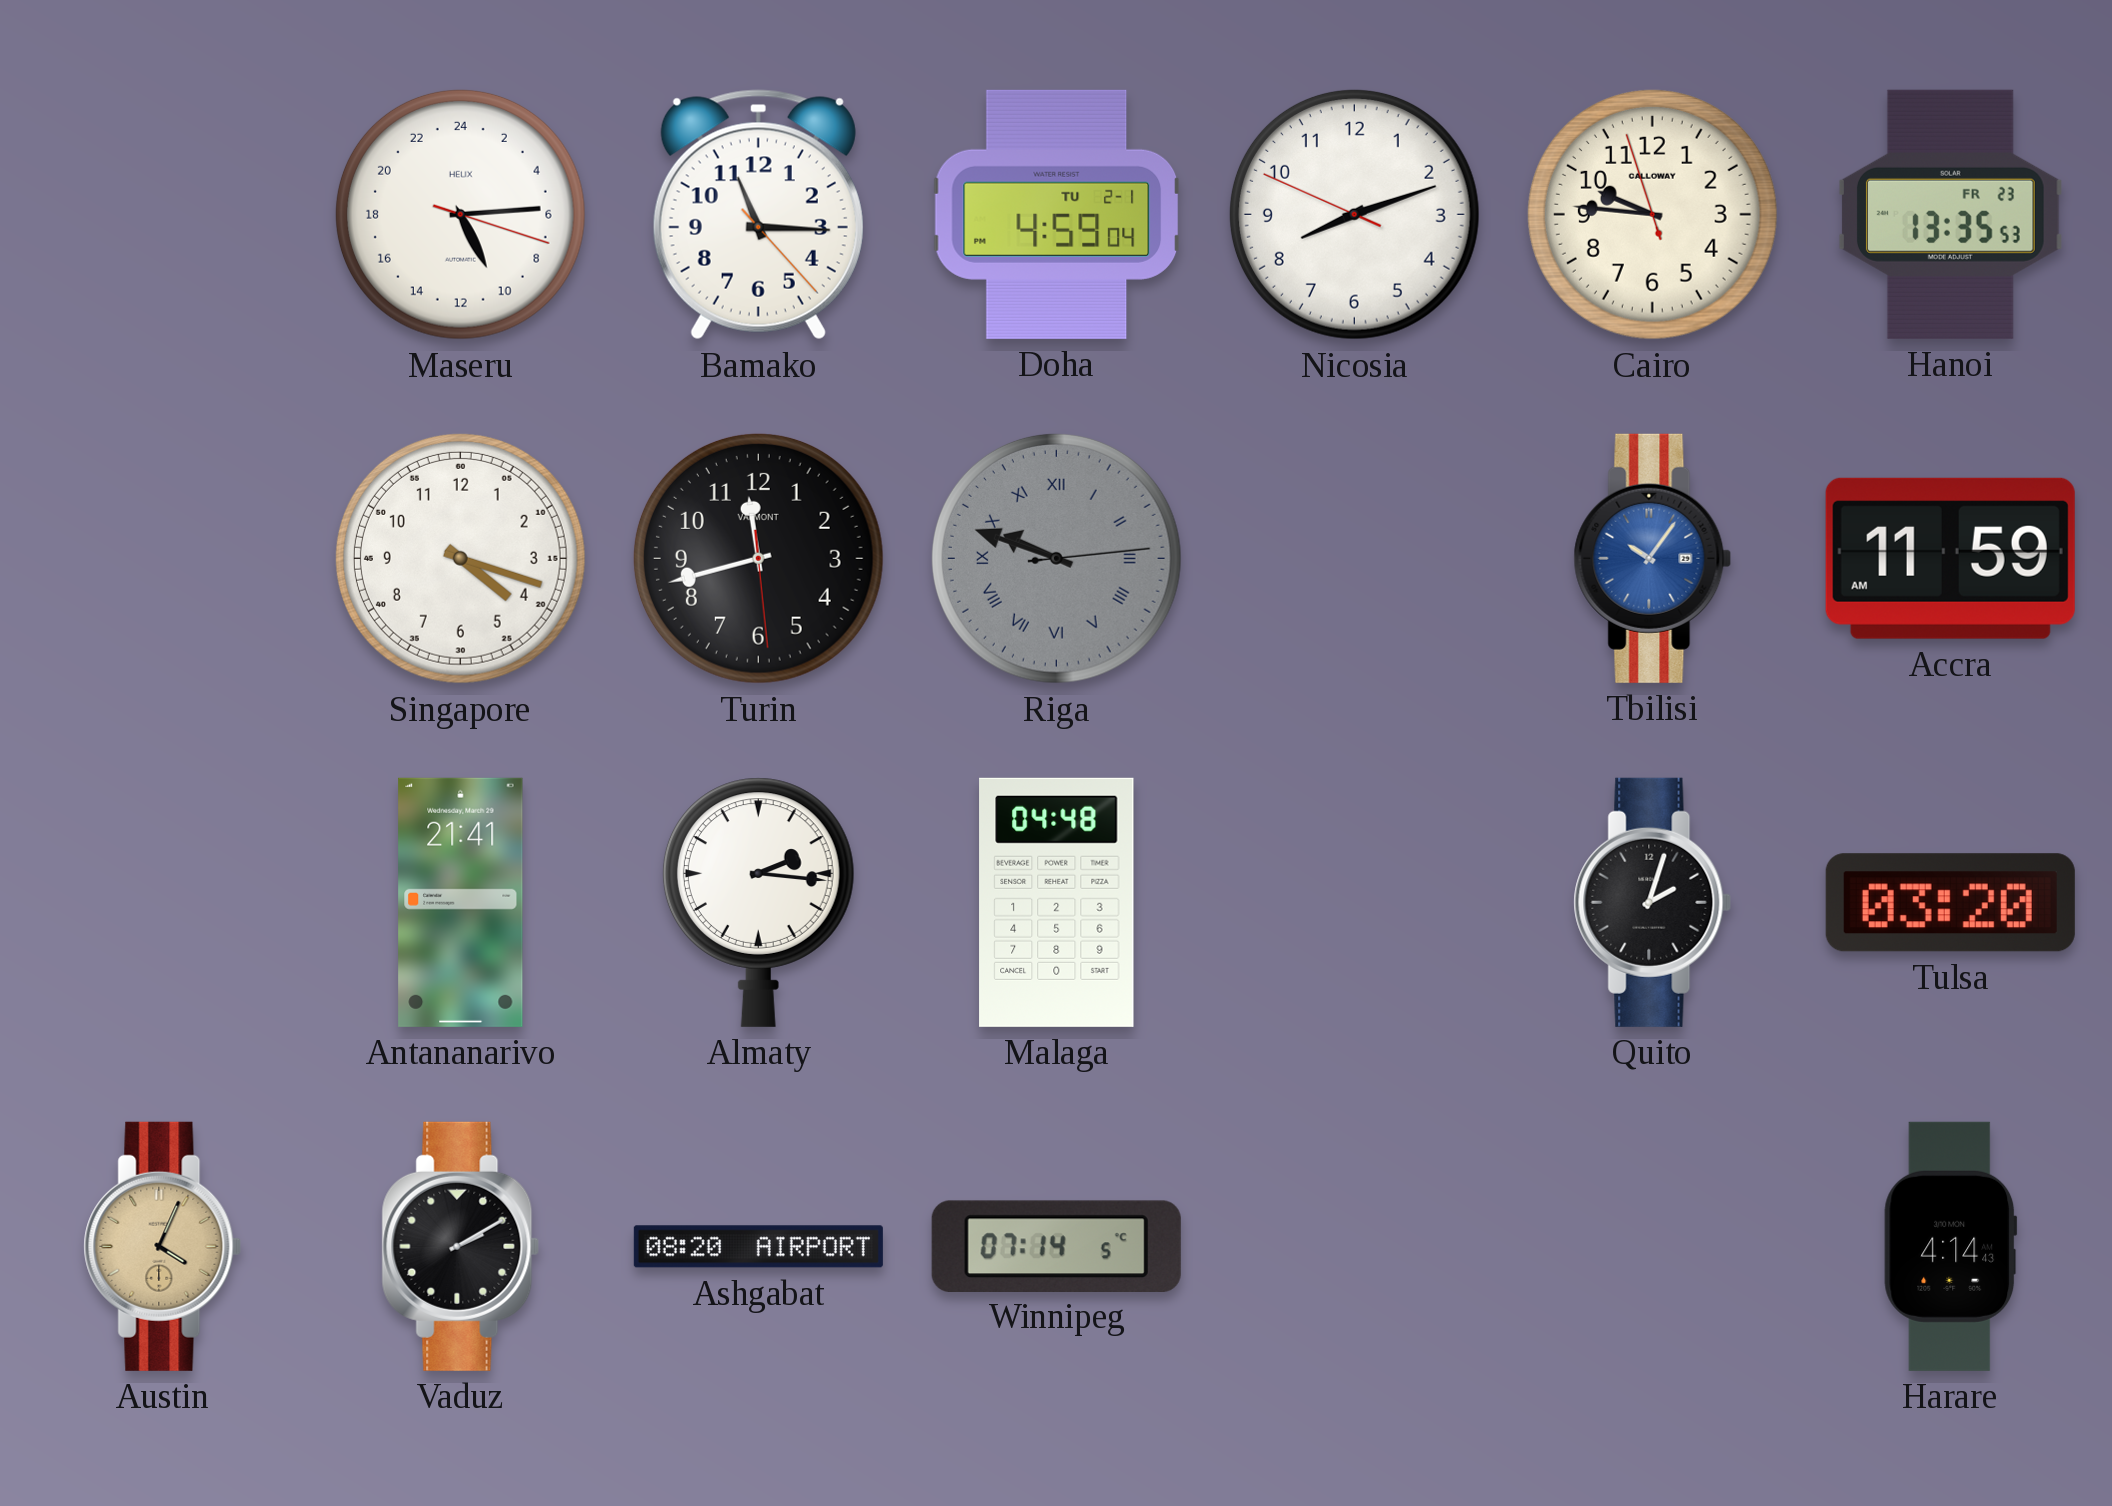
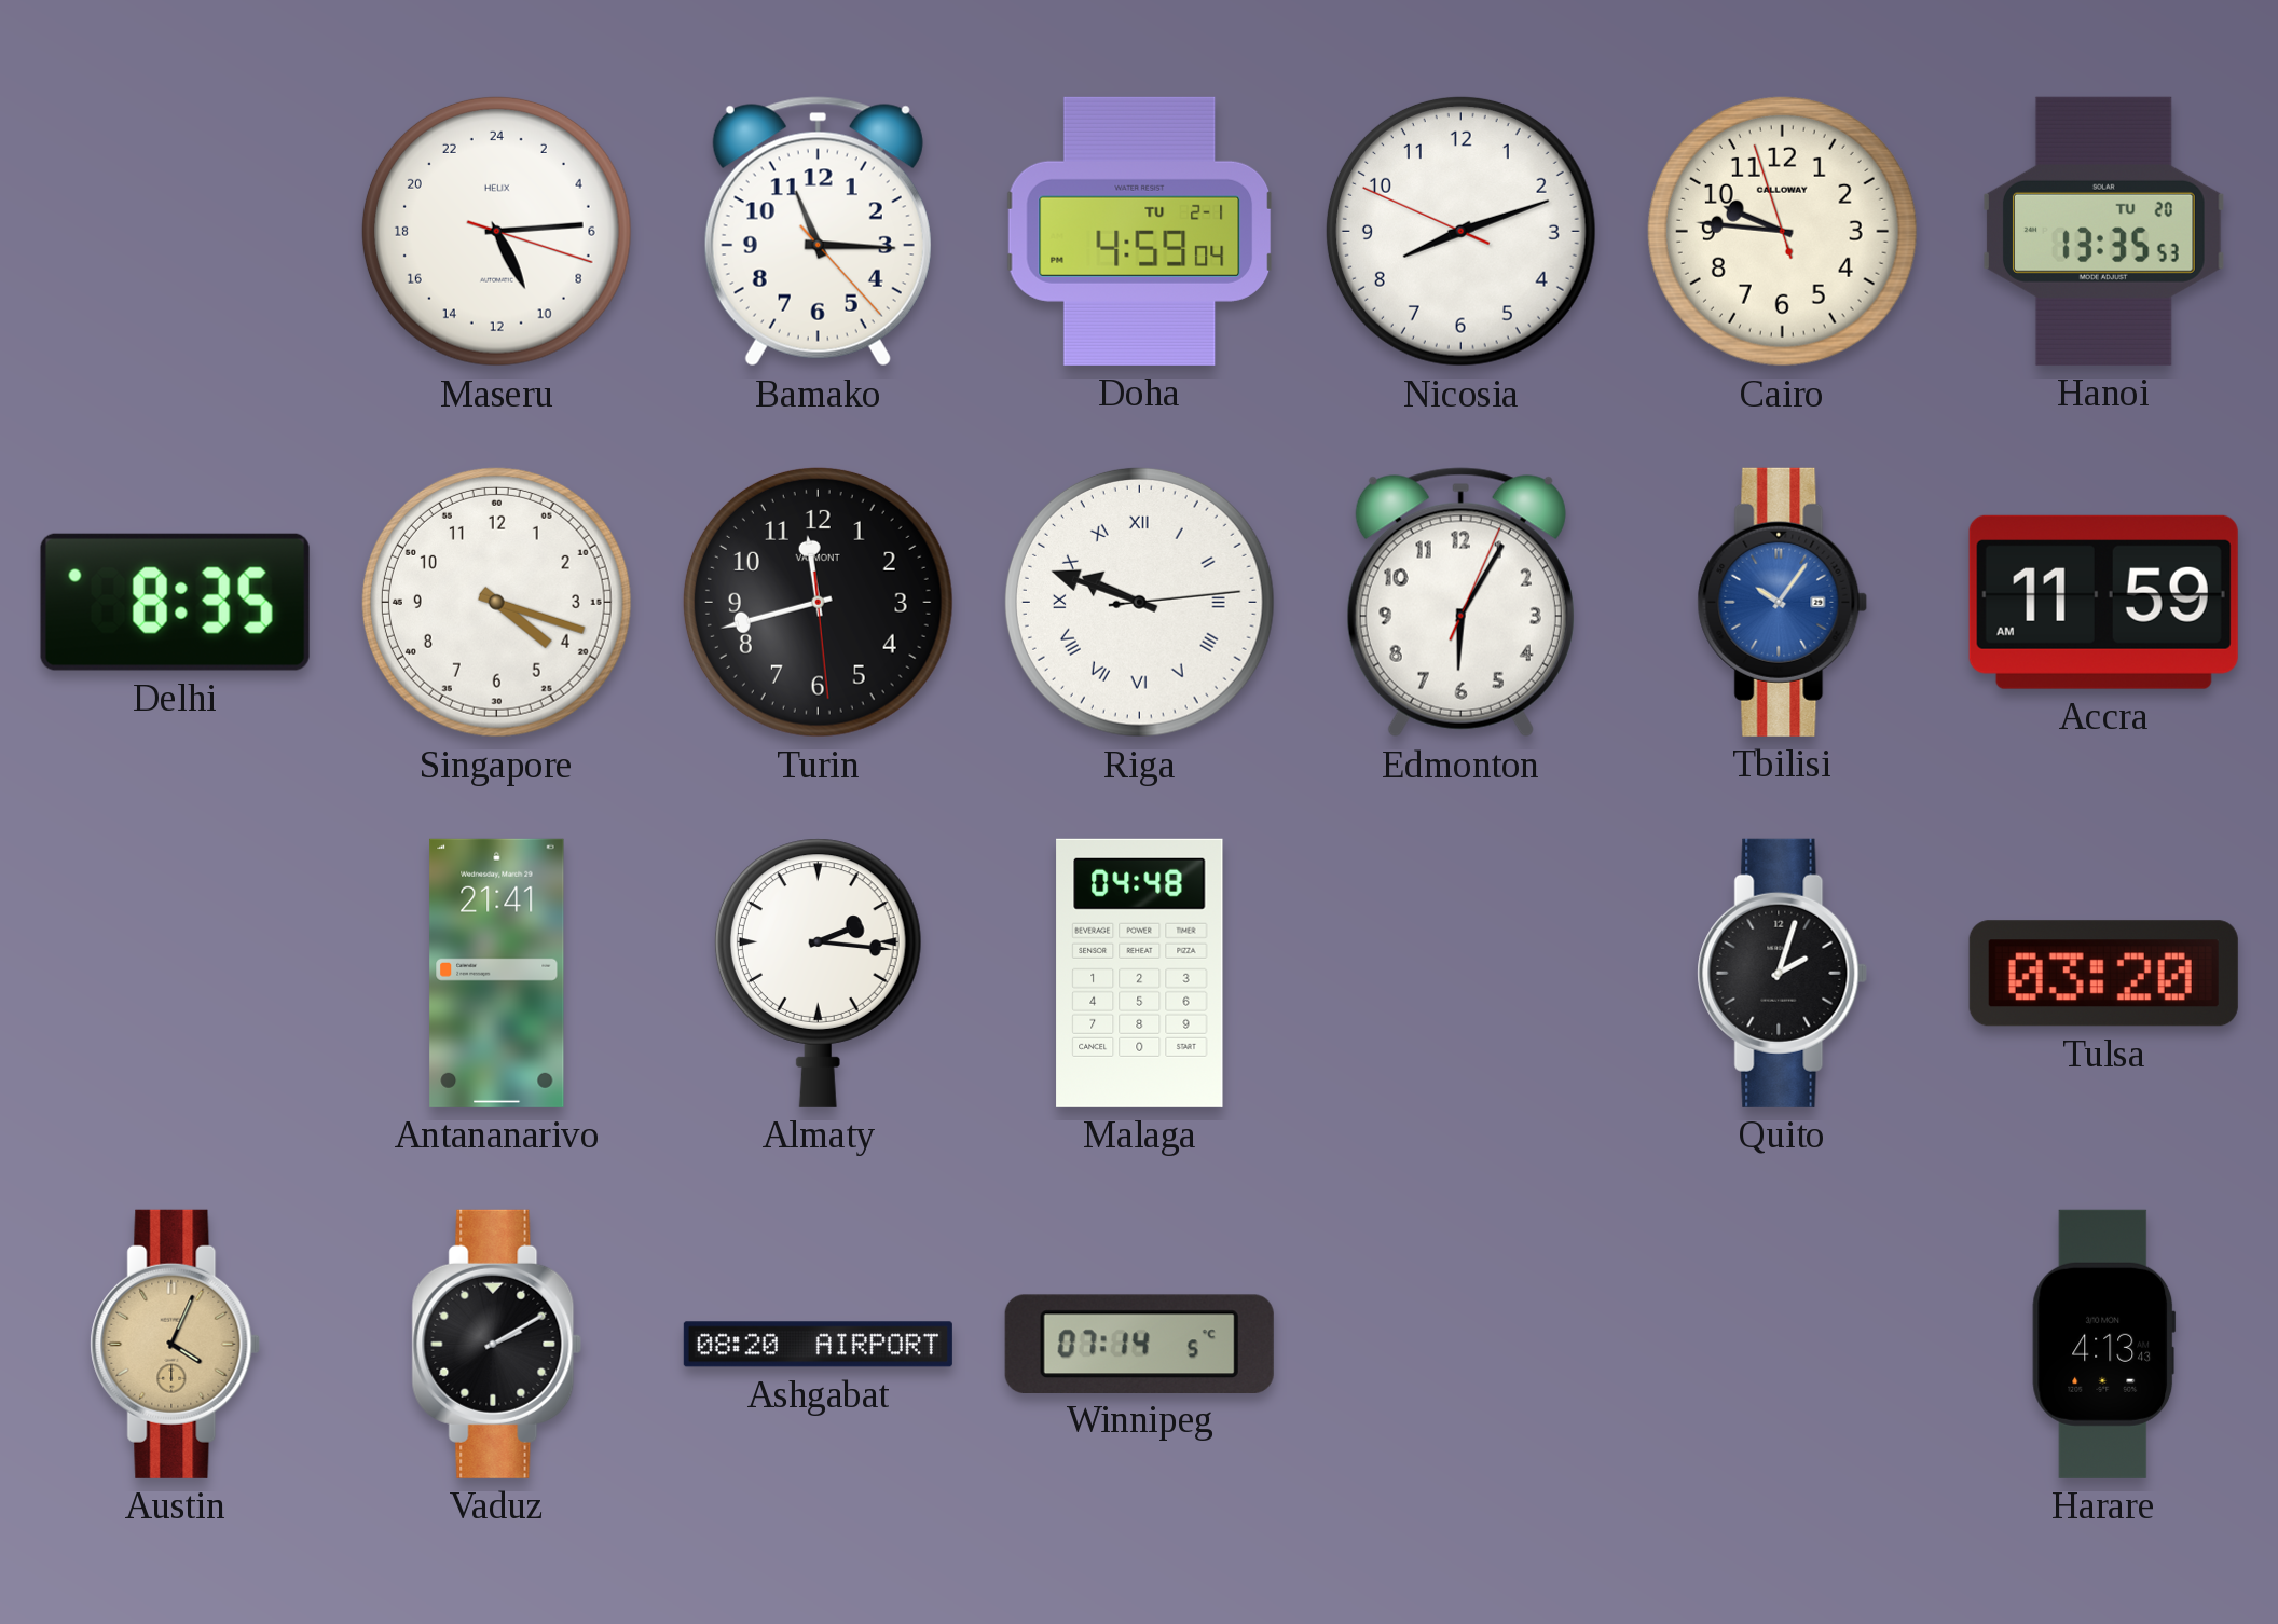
Hanoi date: FR 23 -> TU 20
Delhi: none -> 8:35
Riga dial: grey -> white
Edmonton: none -> 6:05
Harare: 4:14 -> 4:13
